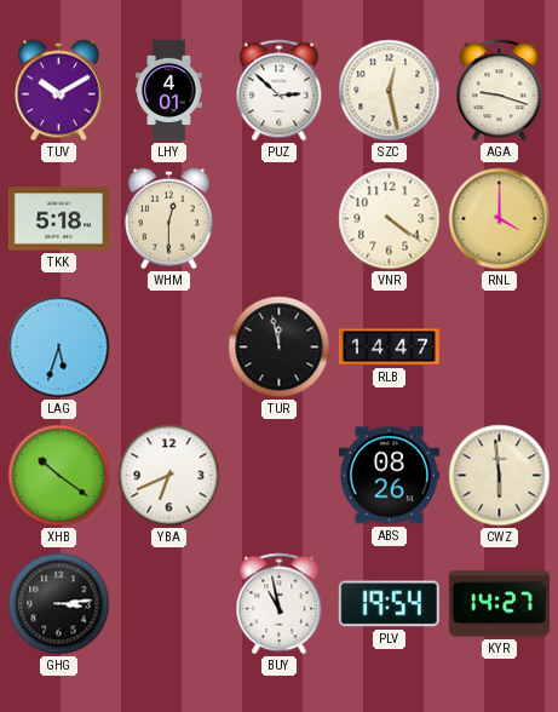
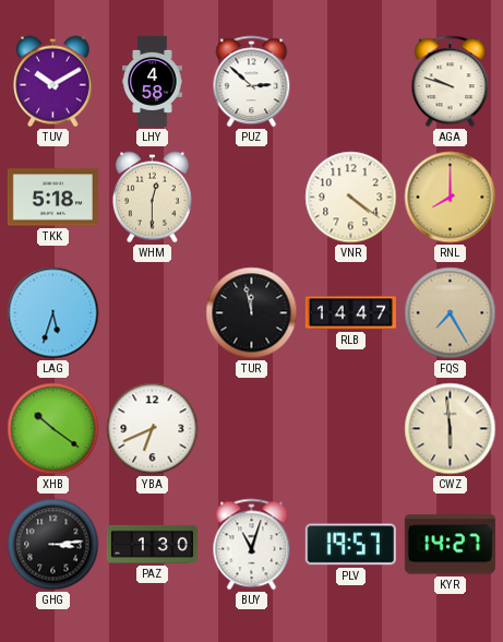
LHY: 4:01 -> 4:58
SZC: 12:28 -> none
AGA: 9:18 -> 9:48
RNL: 4:00 -> 8:00
FQS: none -> 7:25
ABS: 08:26 -> none
PAZ: none -> 1:30
BUY: 10:58 -> 11:03
PLV: 19:54 -> 19:57
